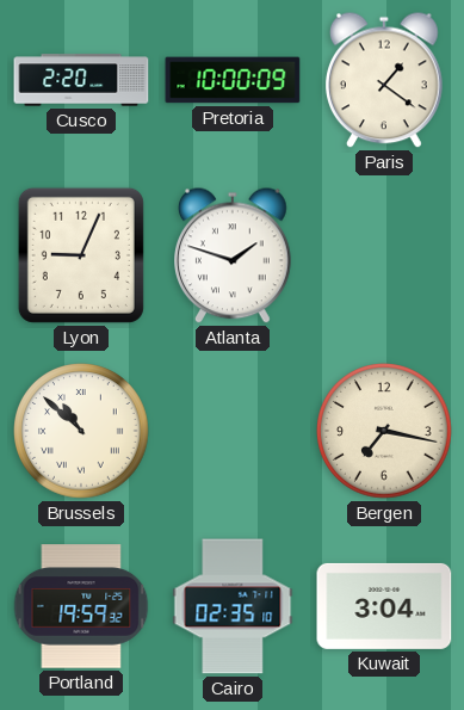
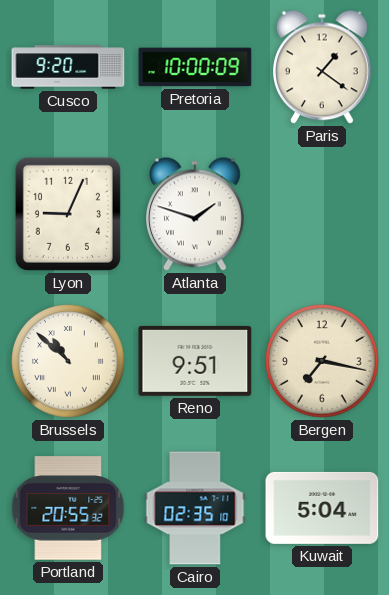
Cusco: 2:20 -> 9:20
Reno: none -> 9:51
Portland: 19:59 -> 20:55
Kuwait: 3:04 -> 5:04
